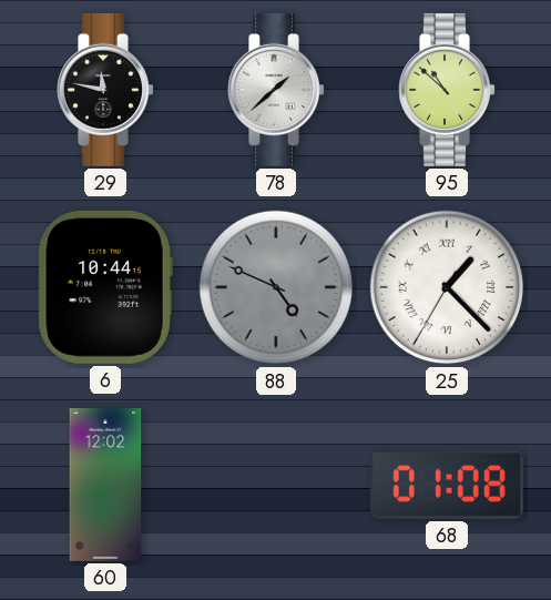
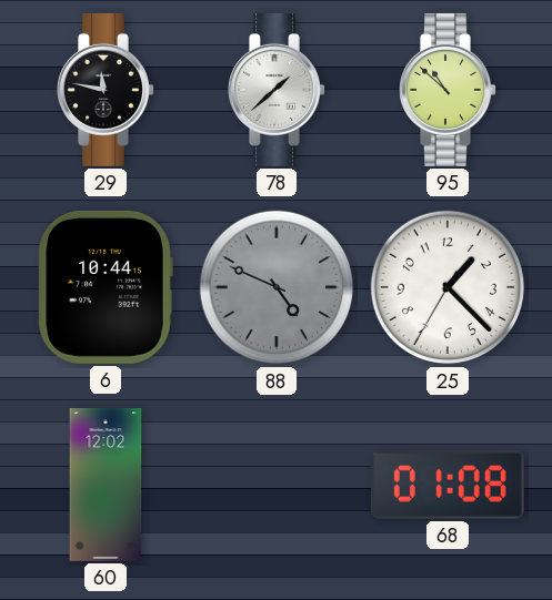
25 numerals: Roman -> Arabic
